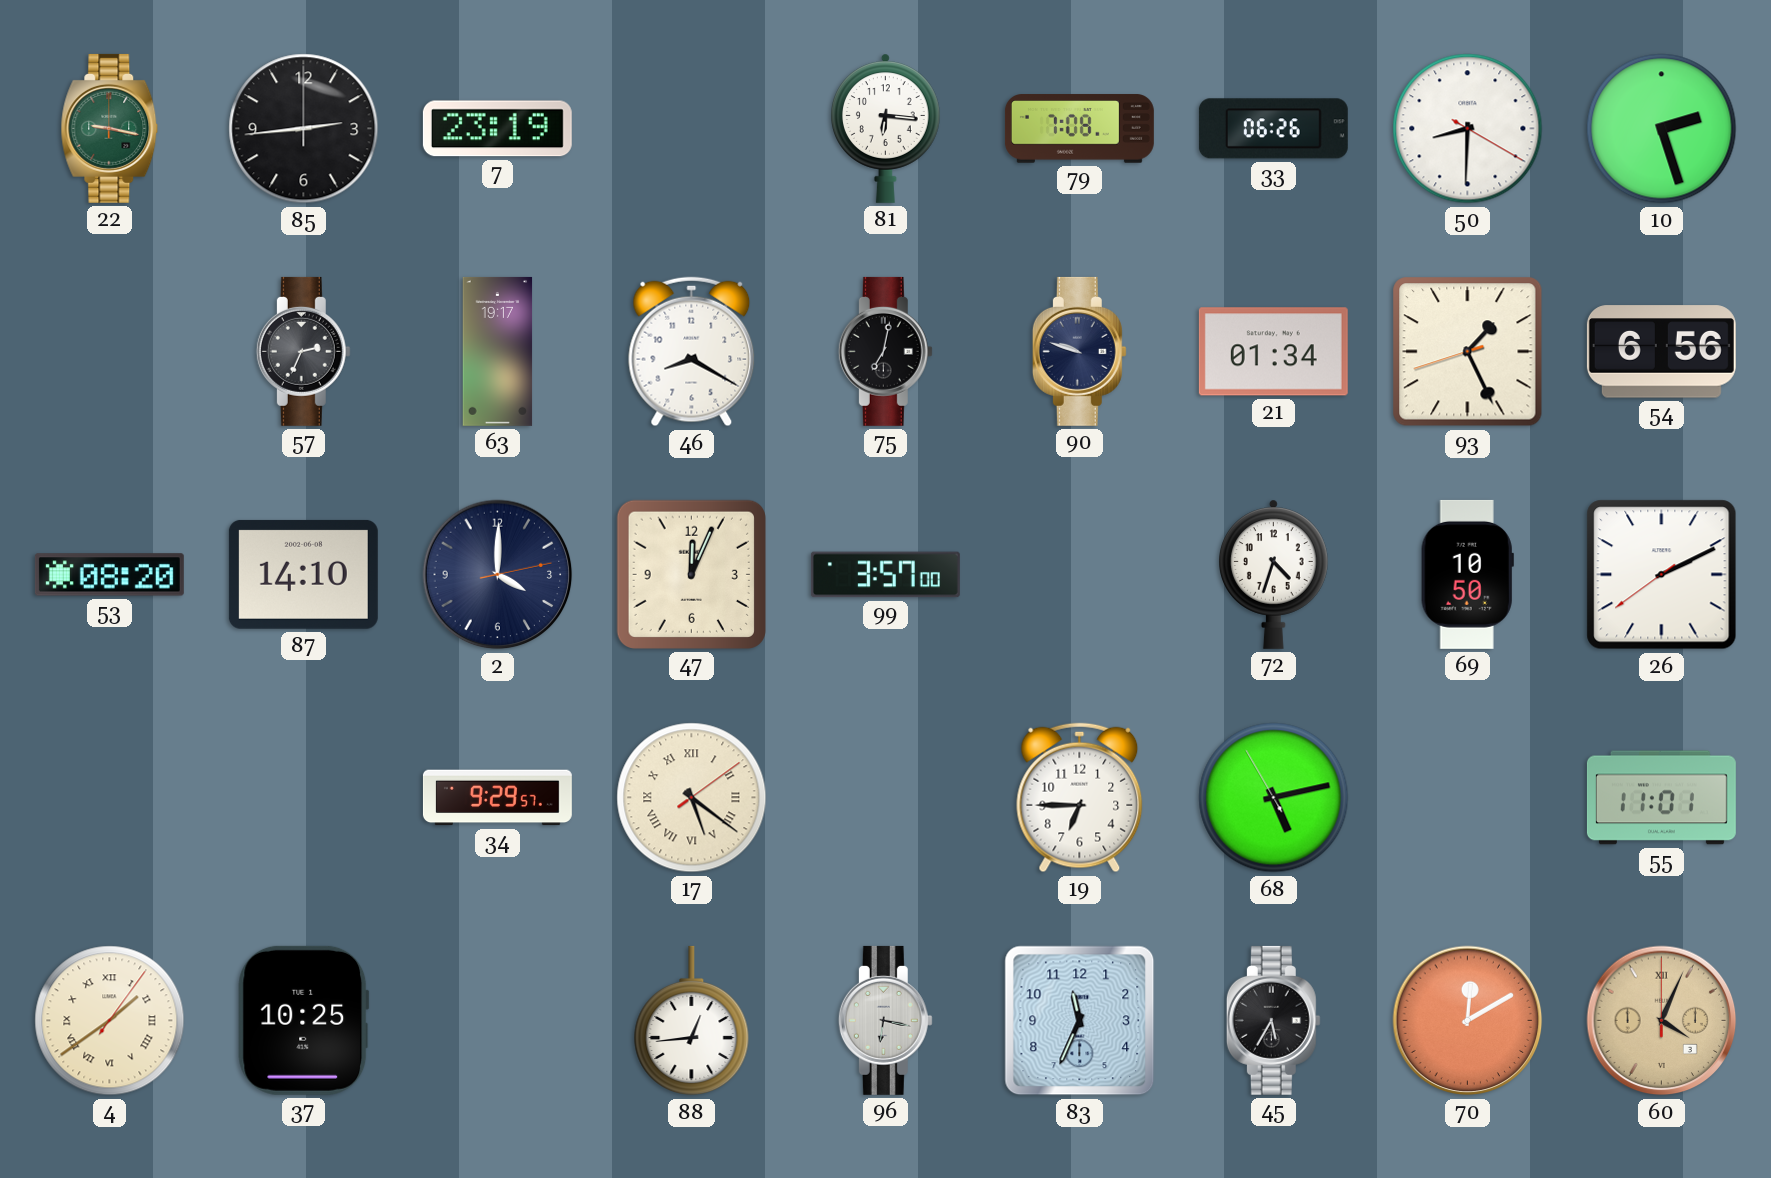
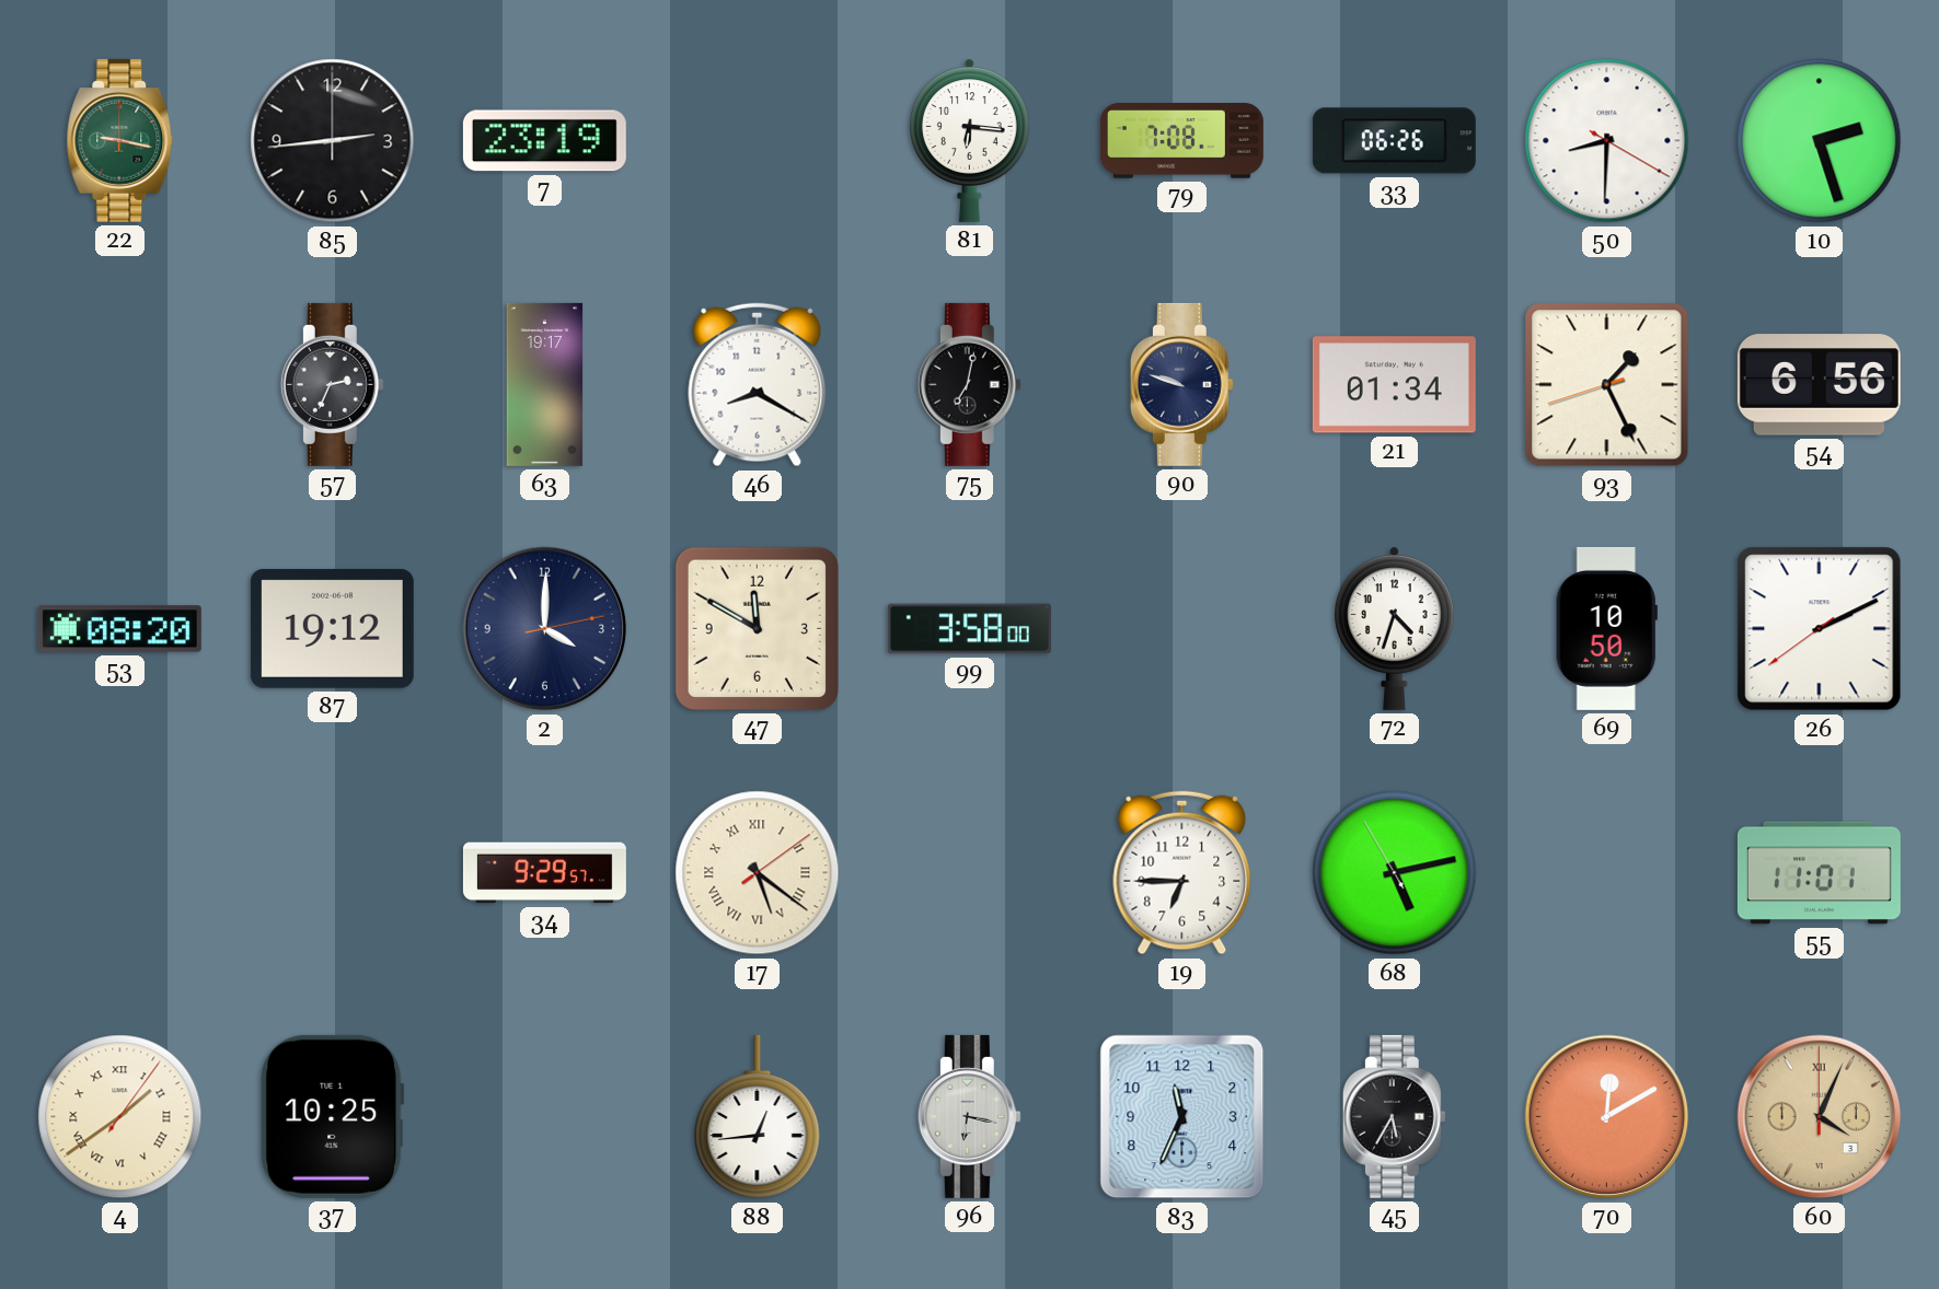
87: 14:10 -> 19:12
47: 12:04 -> 11:50
99: 3:57 -> 3:58
